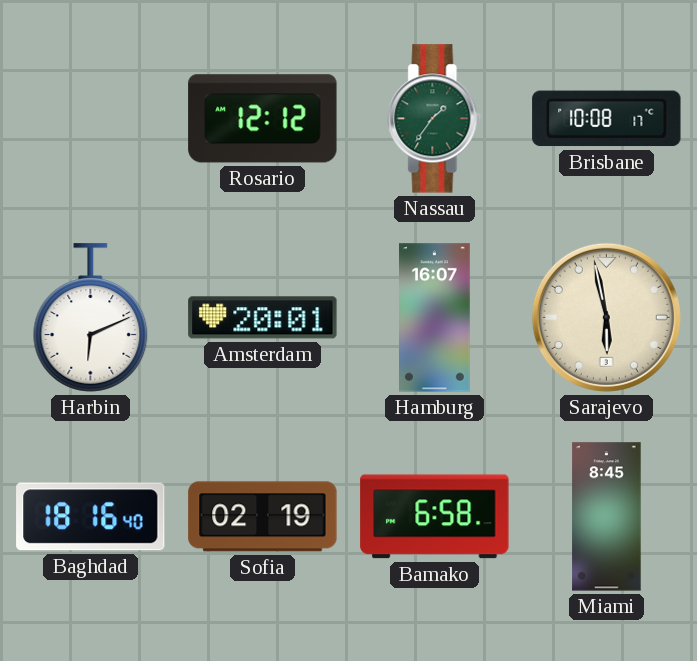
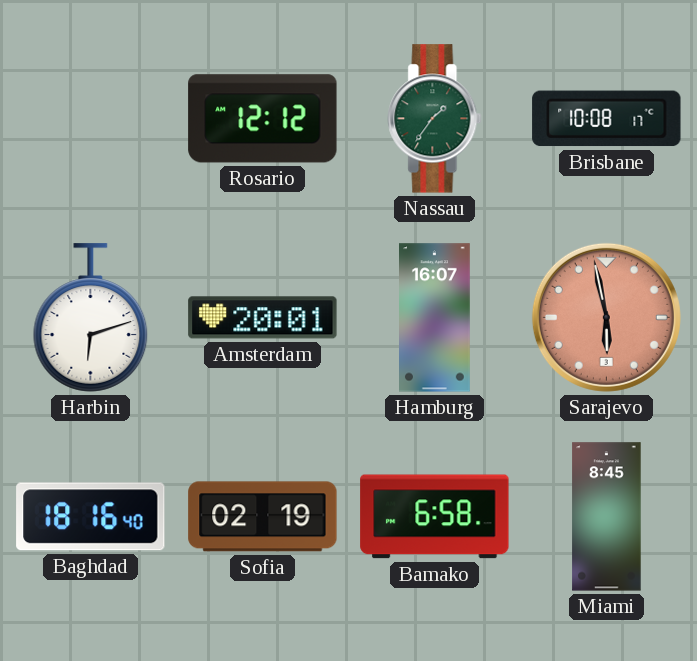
Harbin: 6:11 -> 6:12
Sarajevo dial: cream -> salmon
